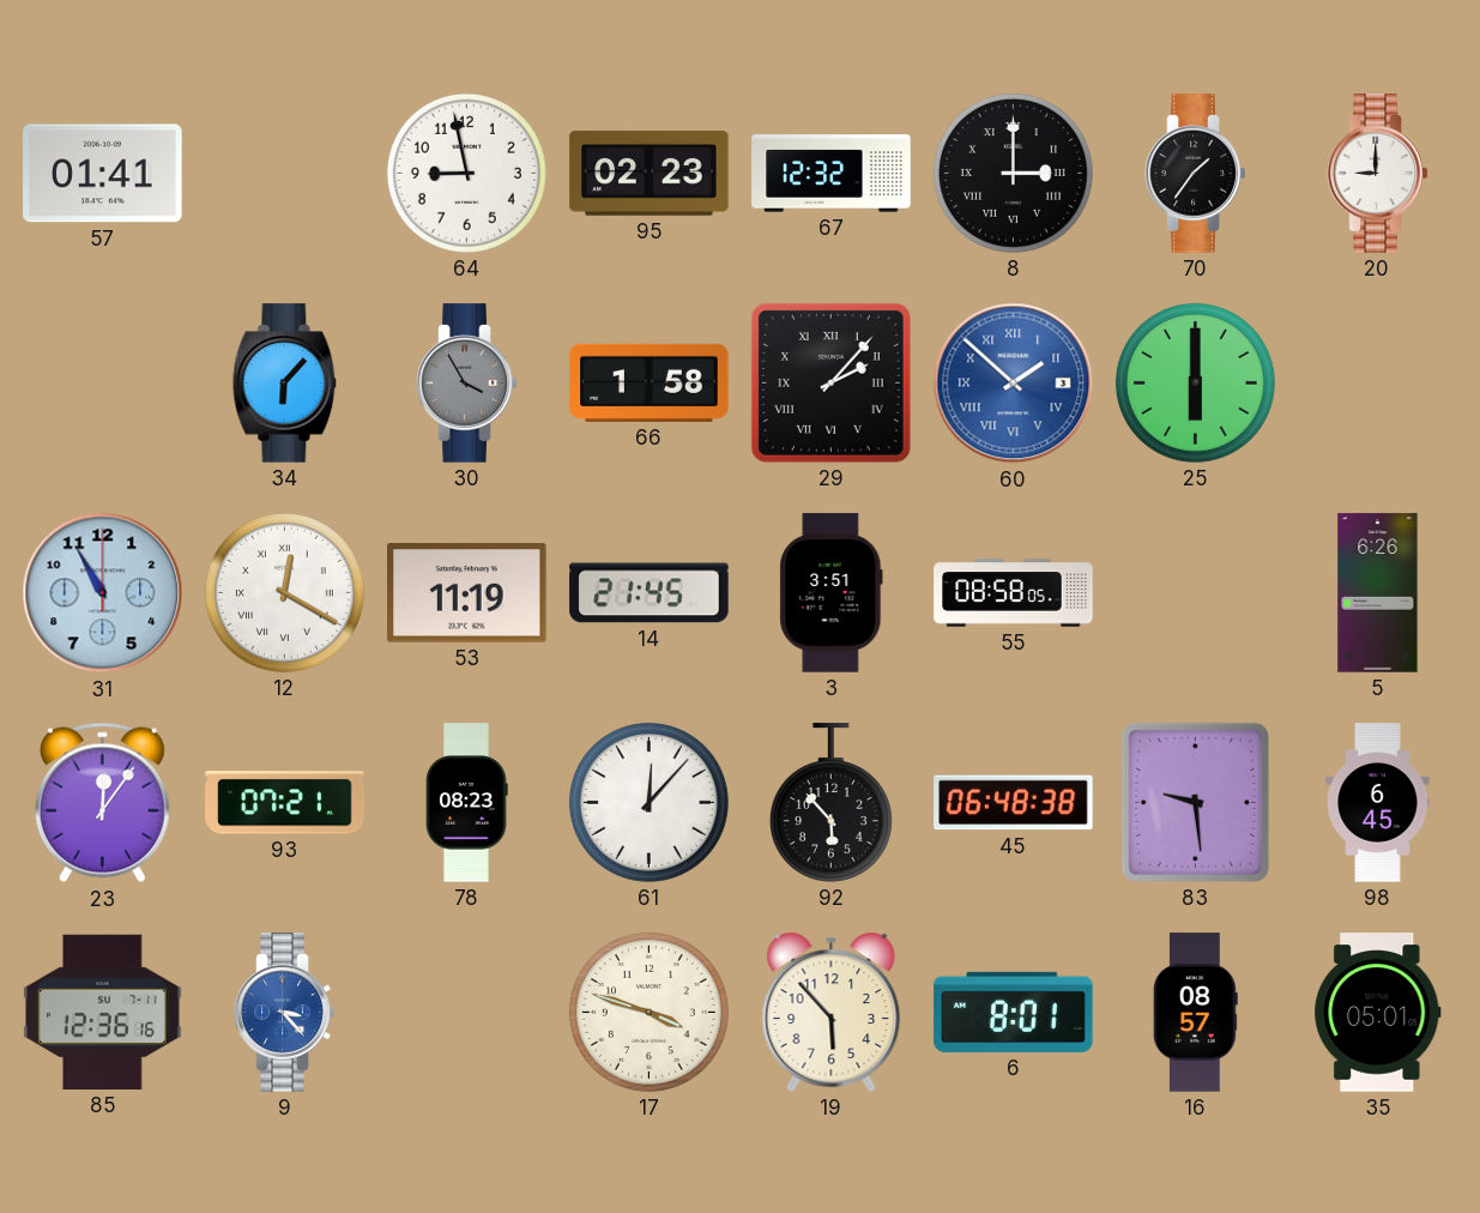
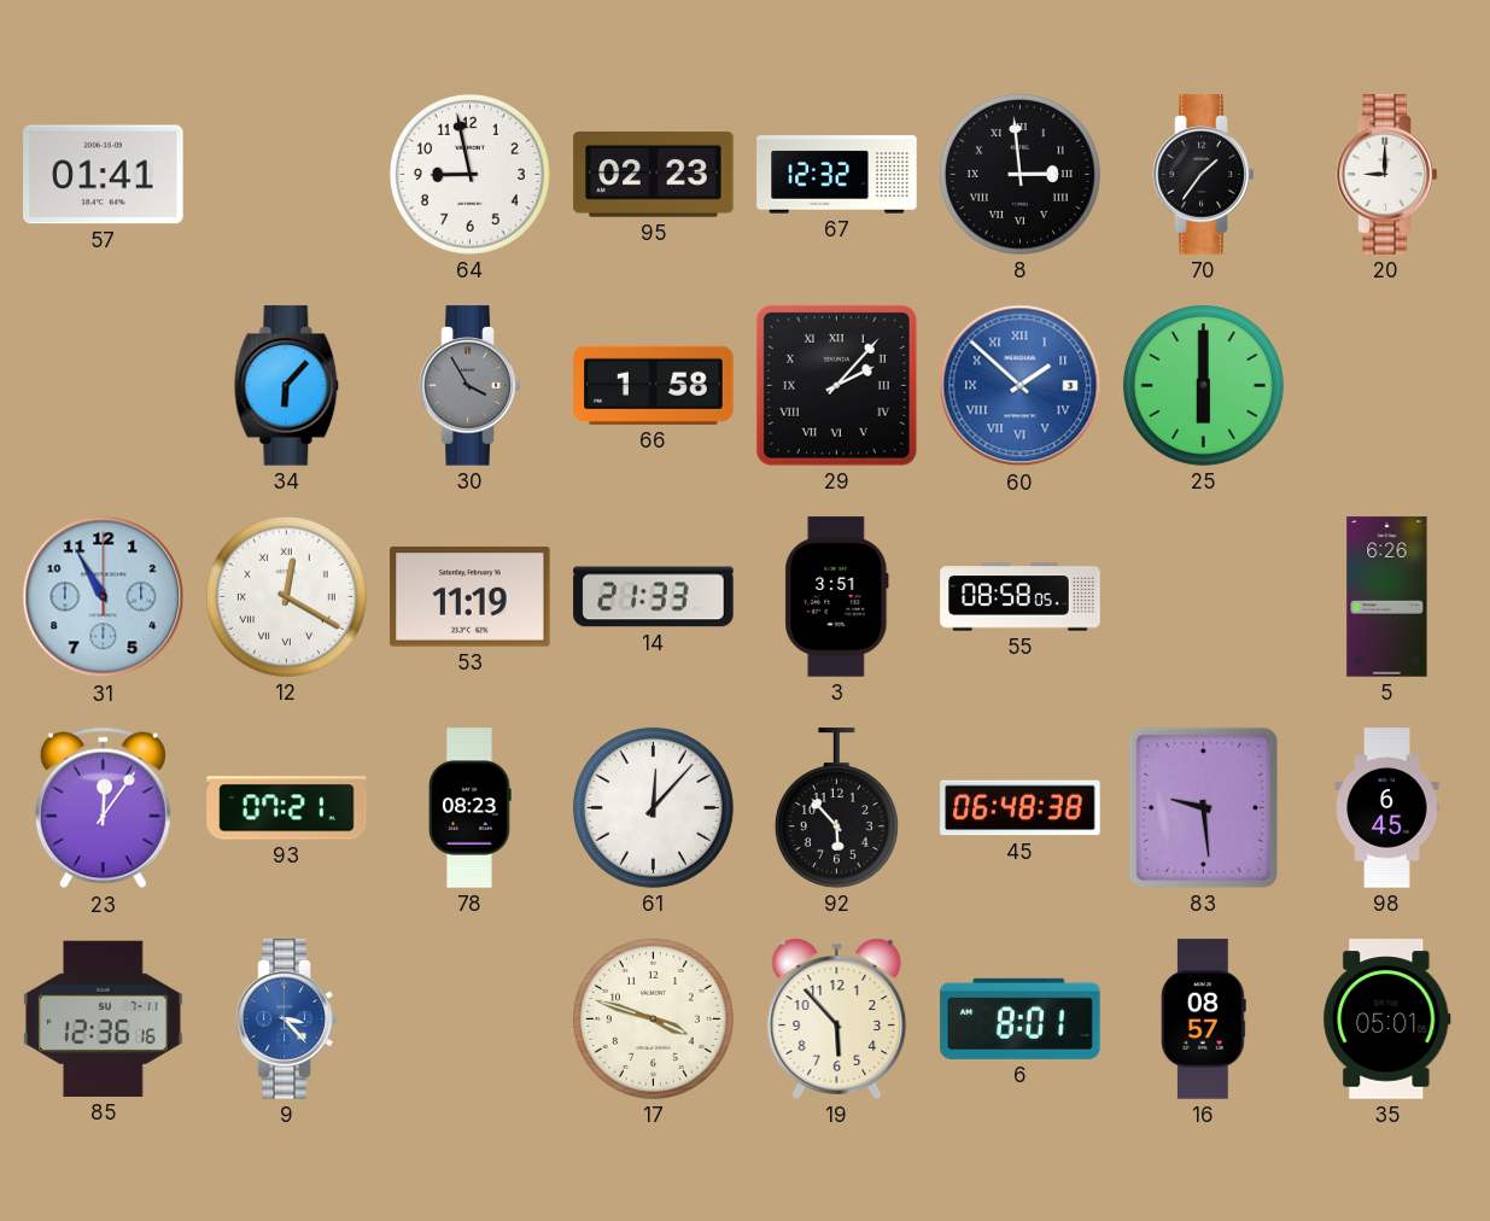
8: 3:00 -> 2:59
14: 21:45 -> 21:33
